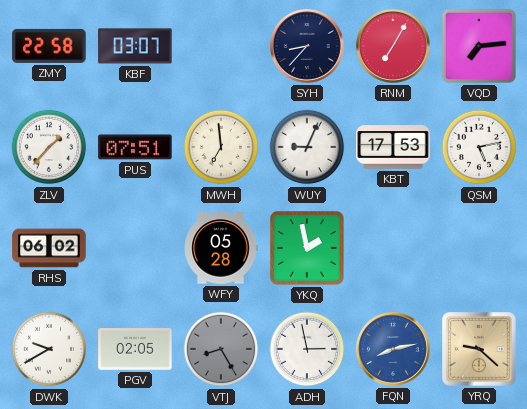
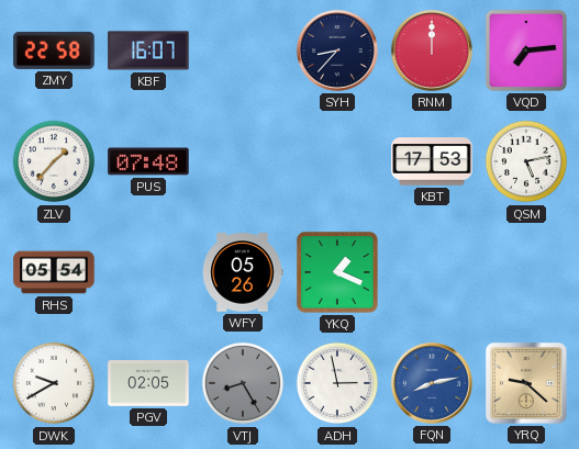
KBF: 03:07 -> 16:07
RNM: 7:05 -> 12:00
PUS: 07:51 -> 07:48
MWH: 6:59 -> none
WUY: 9:04 -> none
RHS: 06:02 -> 05:54
WFY: 05:28 -> 05:26
YKQ: 1:58 -> 1:19
